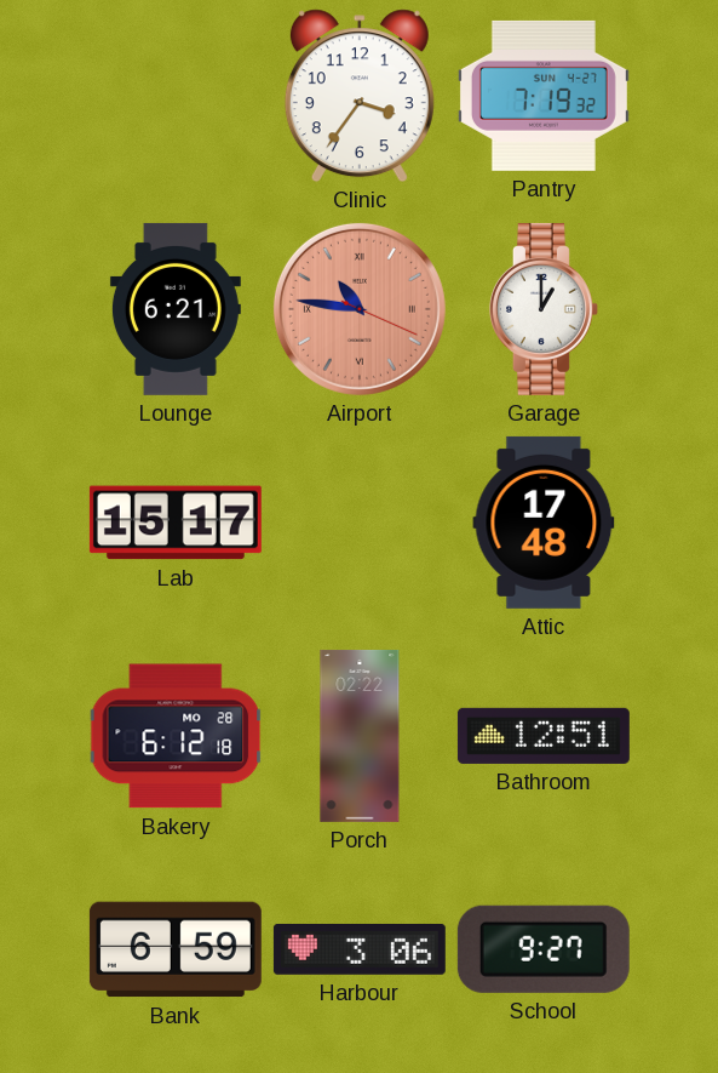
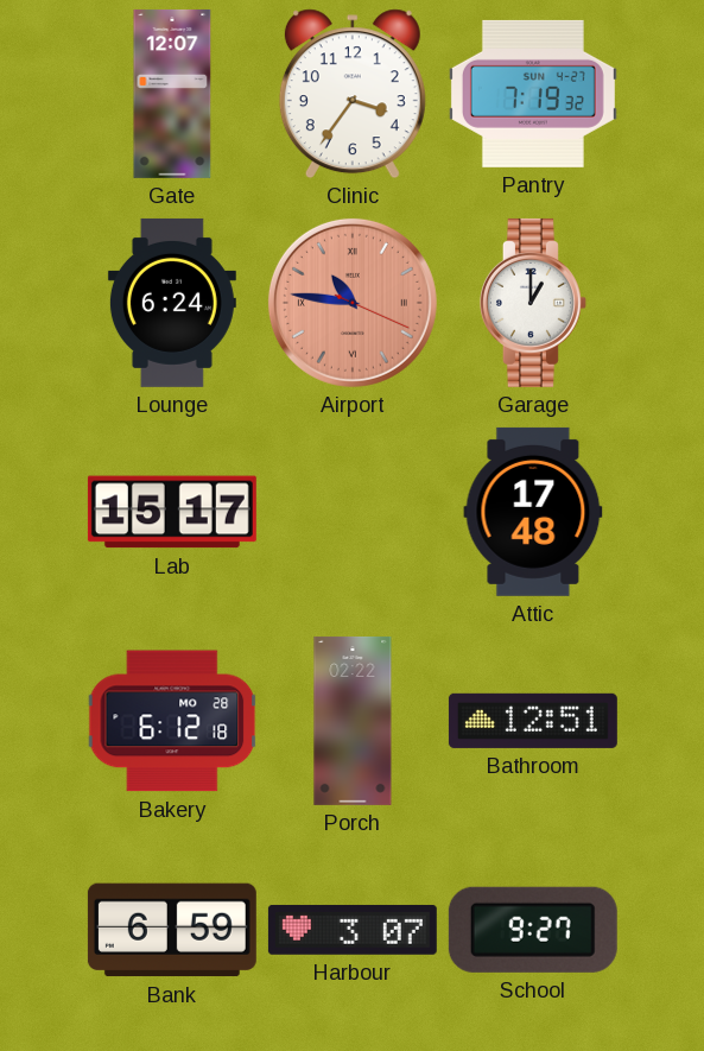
Gate: none -> 12:07
Lounge: 6:21 -> 6:24
Harbour: 3:06 -> 3:07
